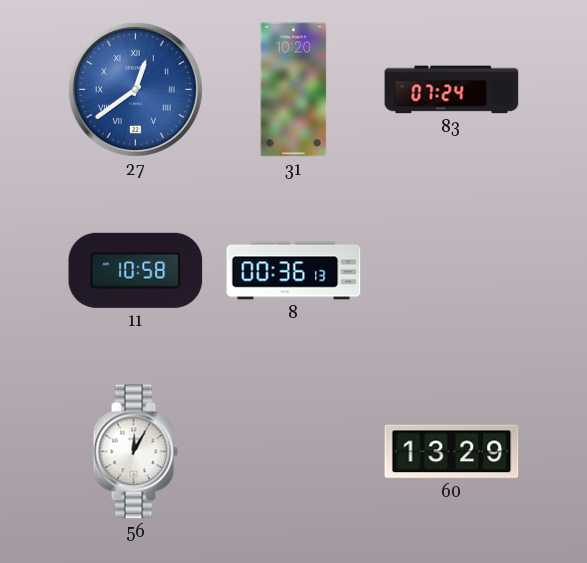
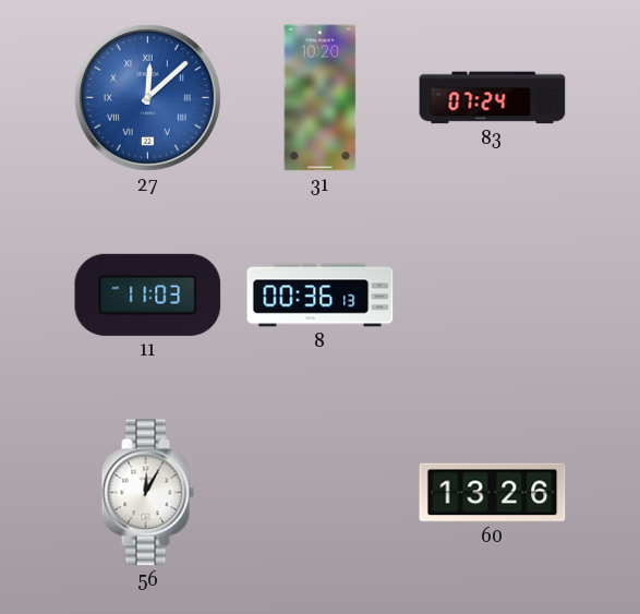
27: 12:39 -> 12:08
11: 10:58 -> 11:03
60: 13:29 -> 13:26
